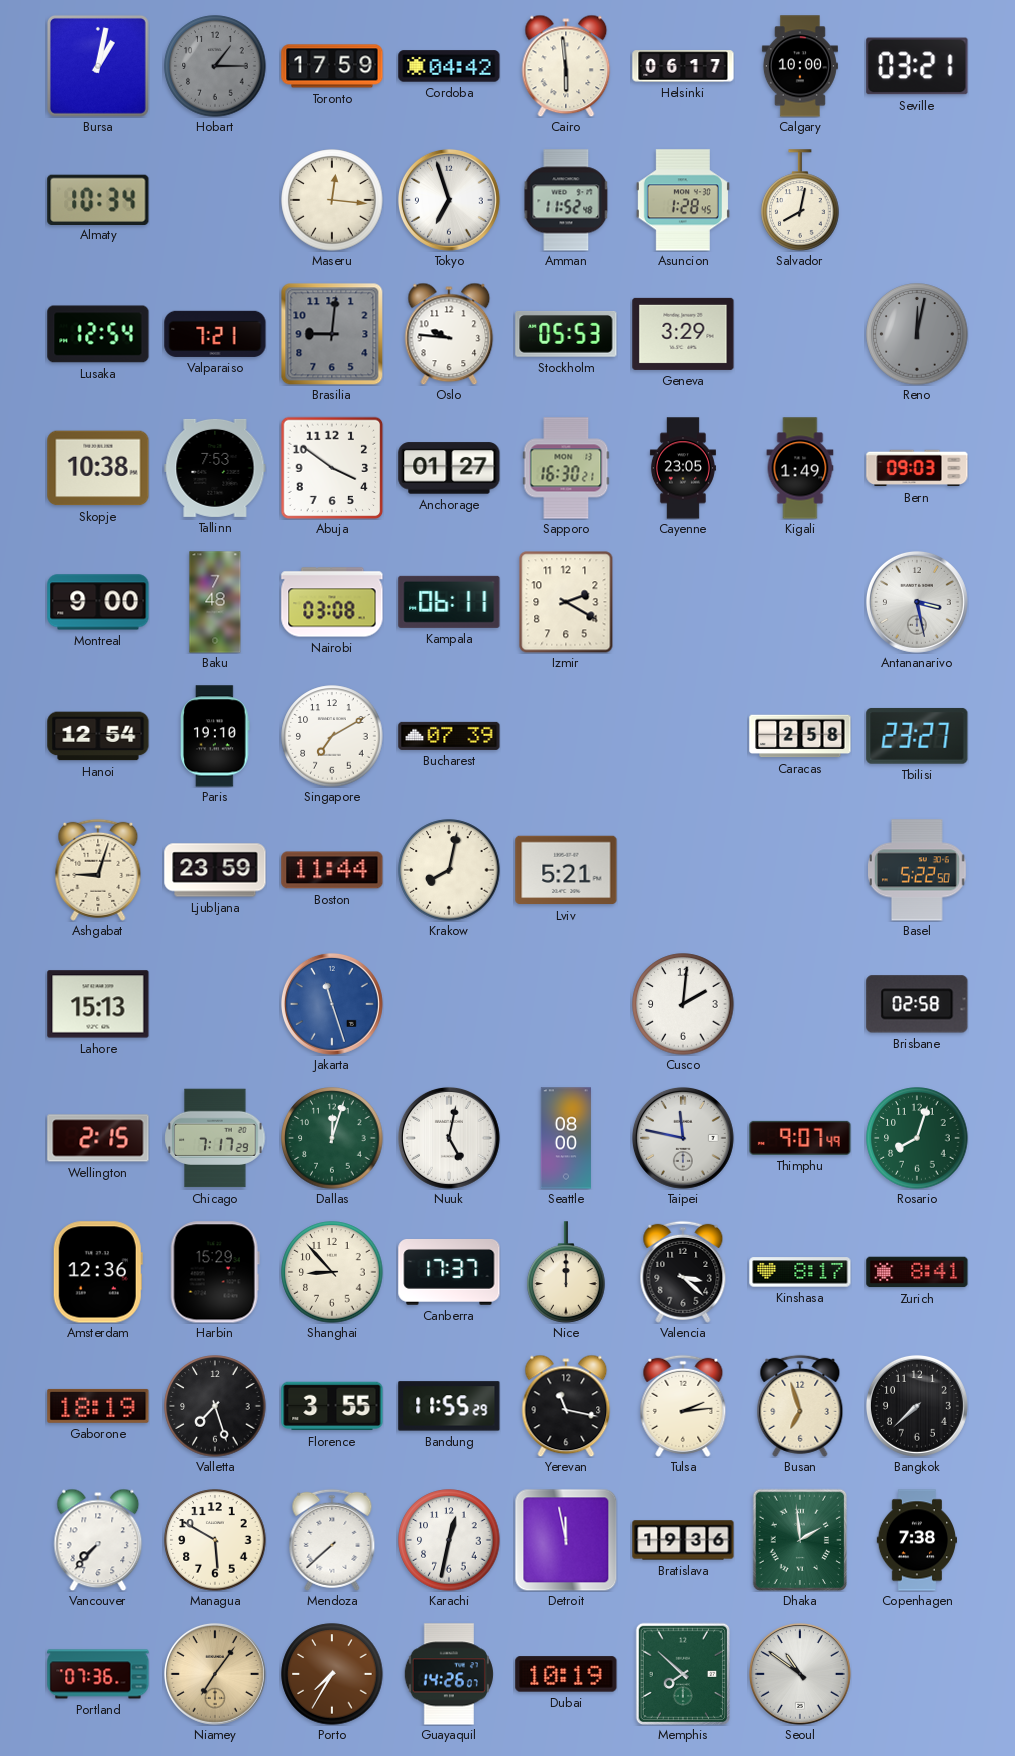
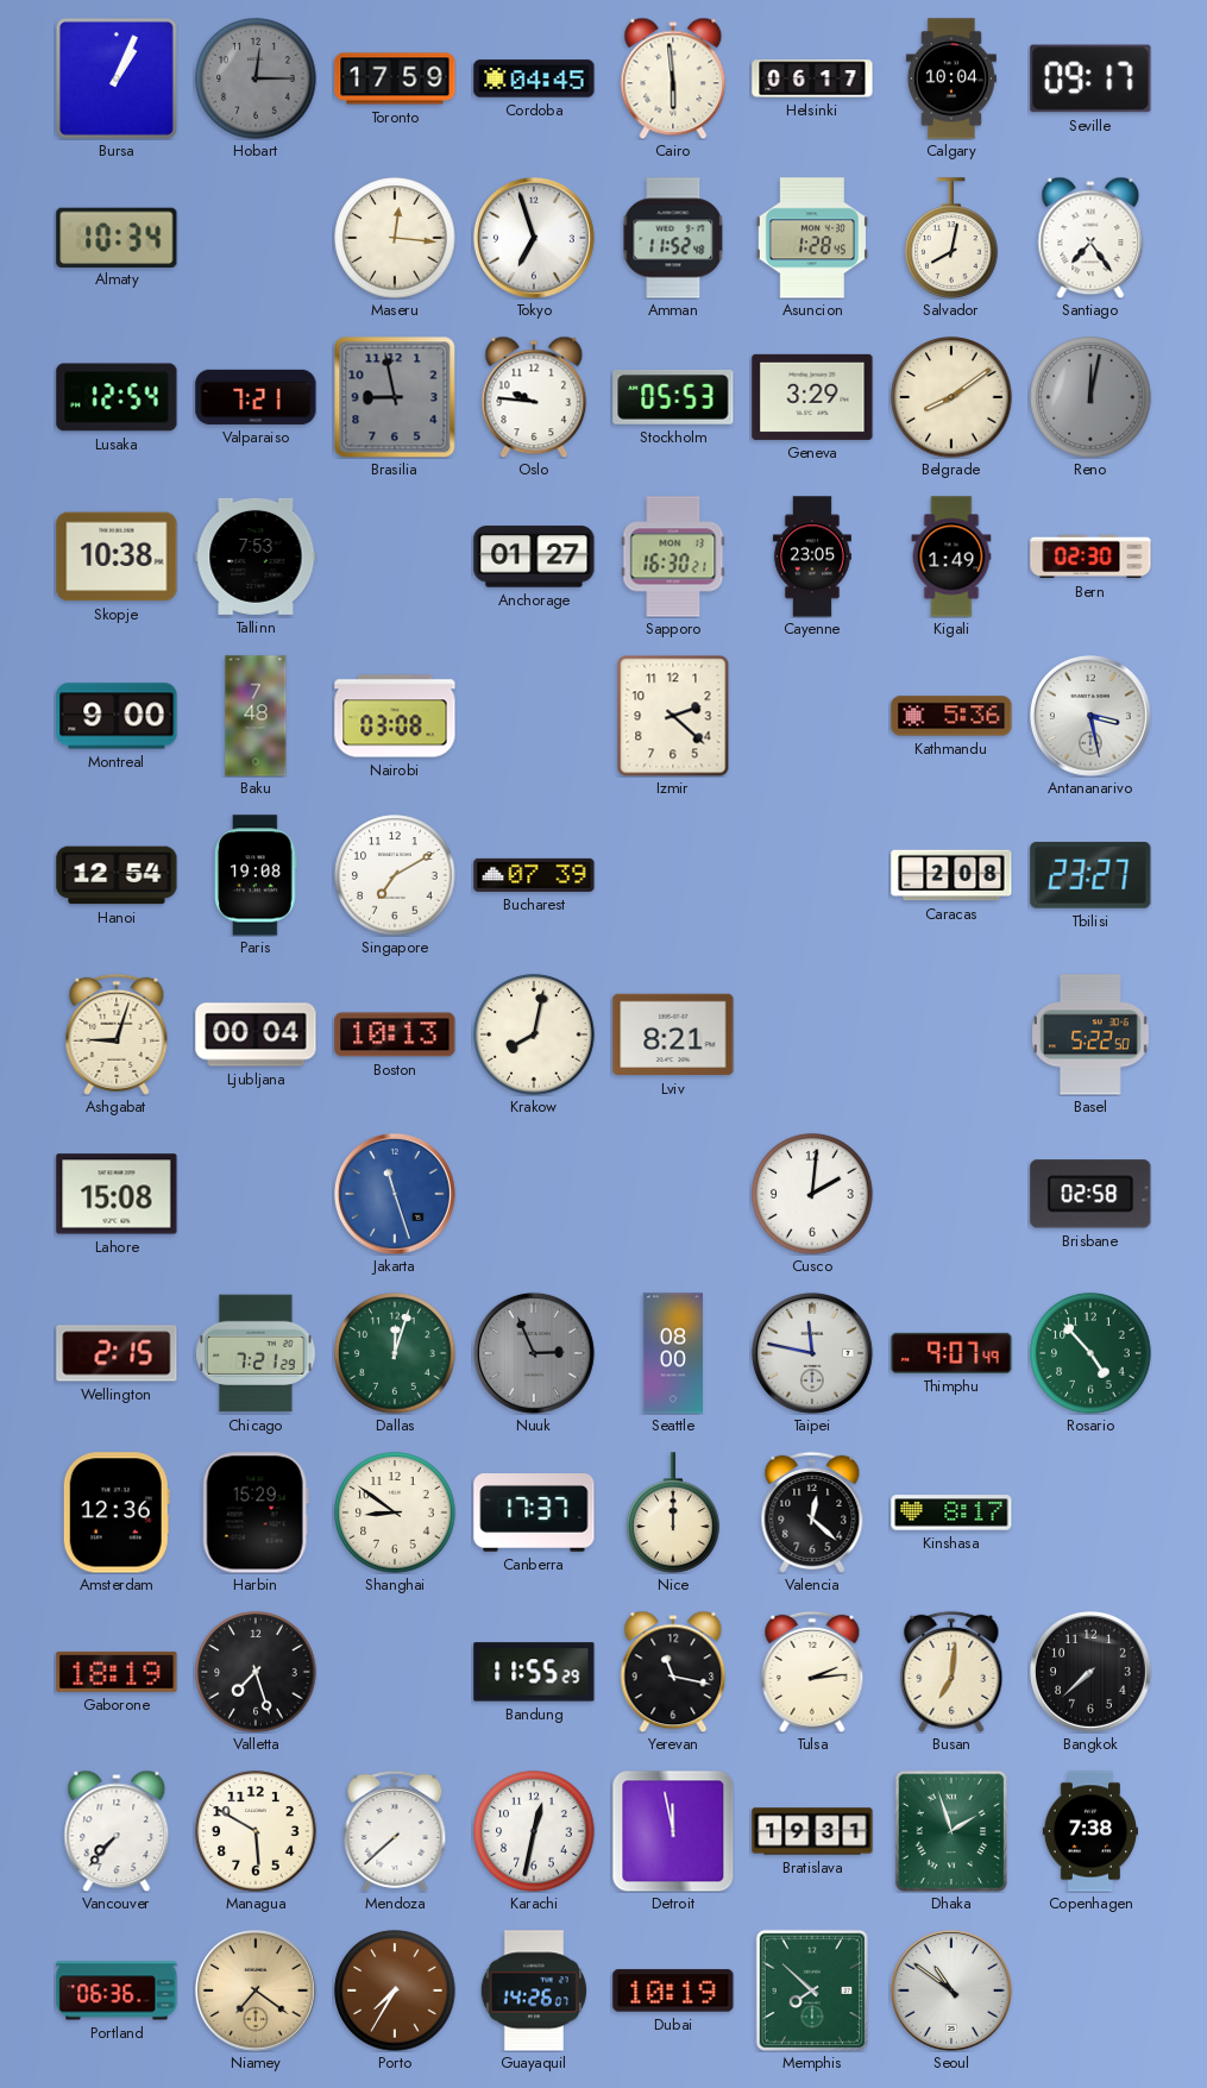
Bursa: 1:02 -> 1:04
Hobart: 1:15 -> 12:15
Cordoba: 04:42 -> 04:45
Calgary: 10:00 -> 10:04
Seville: 03:21 -> 09:17
Santiago: none -> 7:24
Brasilia: 9:01 -> 8:58
Belgrade: none -> 8:09
Abuja: 3:51 -> none
Bern: 09:03 -> 02:30
Kampala: 06:11 -> none
Izmir: 2:20 -> 2:22
Kathmandu: none -> 5:36
Paris: 19:10 -> 19:08
Caracas: 2:58 -> 2:08
Ljubljana: 23:59 -> 00:04
Boston: 11:44 -> 10:13
Lviv: 5:21 -> 8:21
Lahore: 15:13 -> 15:08
Chicago: 7:17 -> 7:21
Nuuk: 5:02 -> 2:56
Nuuk dial: white -> grey
Rosario: 8:03 -> 4:53
Shanghai: 8:53 -> 8:51
Valencia: 3:22 -> 12:22
Zurich: 8:41 -> none
Florence: 3:55 -> none
Busan: 6:57 -> 7:01
Bratislava: 19:36 -> 19:31
Dhaka: 1:59 -> 1:57
Portland: 07:36 -> 06:36
Niamey: 7:06 -> 7:21
